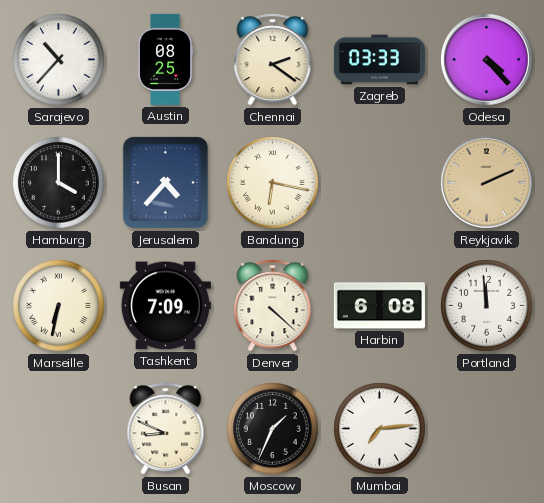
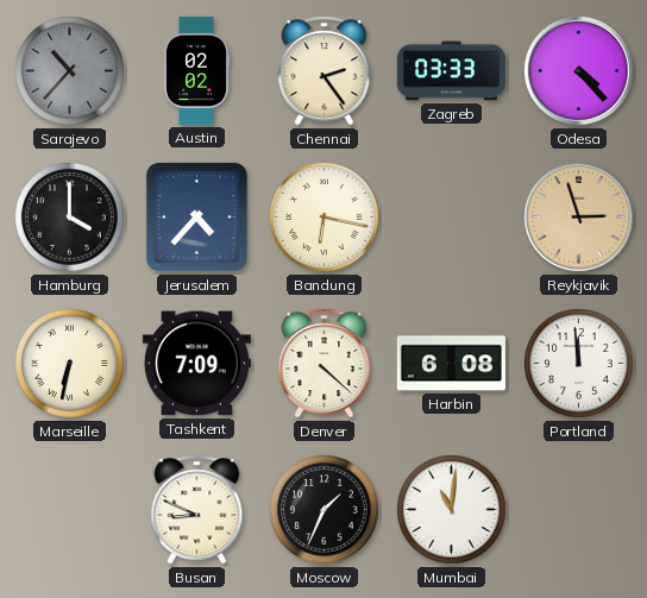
Sarajevo dial: white -> grey
Austin: 08:25 -> 02:02
Chennai: 2:21 -> 2:24
Reykjavik: 2:11 -> 2:57
Mumbai: 7:14 -> 11:01
